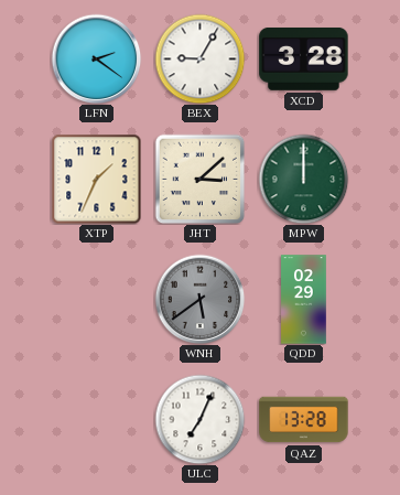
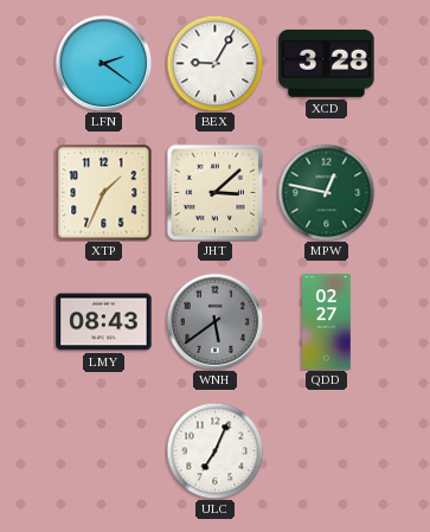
MPW: 12:00 -> 12:47
LMY: none -> 08:43
QDD: 02:29 -> 02:27
QAZ: 13:28 -> none
